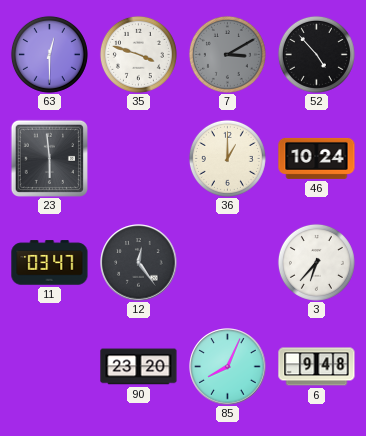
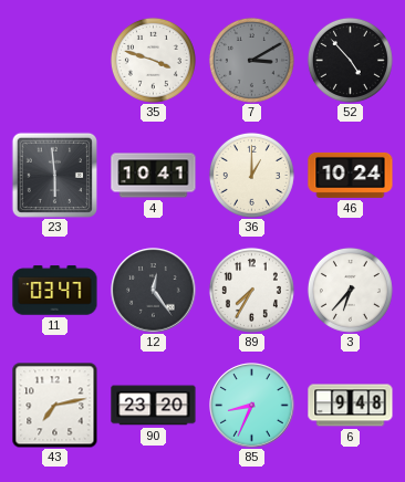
63: 12:30 -> none
4: none -> 10:41
89: none -> 7:35
43: none -> 7:13
85: 8:04 -> 8:34
